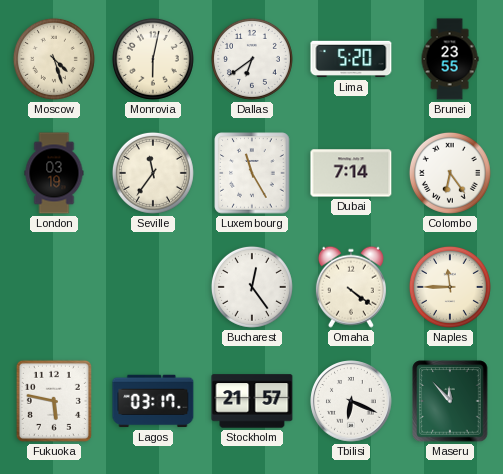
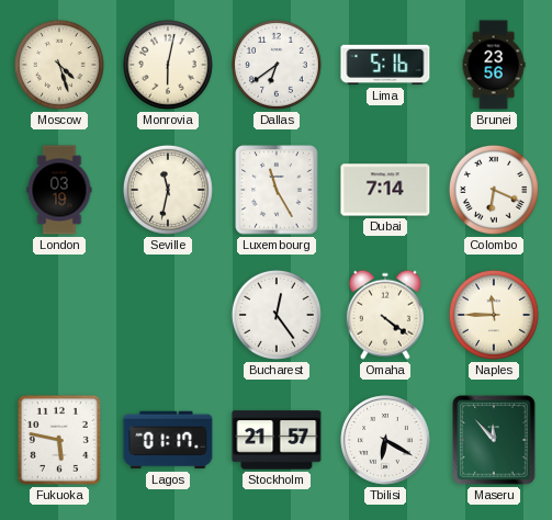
Lima: 5:20 -> 5:16
Brunei: 23:55 -> 23:56
Seville: 11:36 -> 11:32
Colombo: 6:24 -> 6:19
Lagos: 03:17 -> 01:17
Tbilisi: 6:19 -> 6:20
